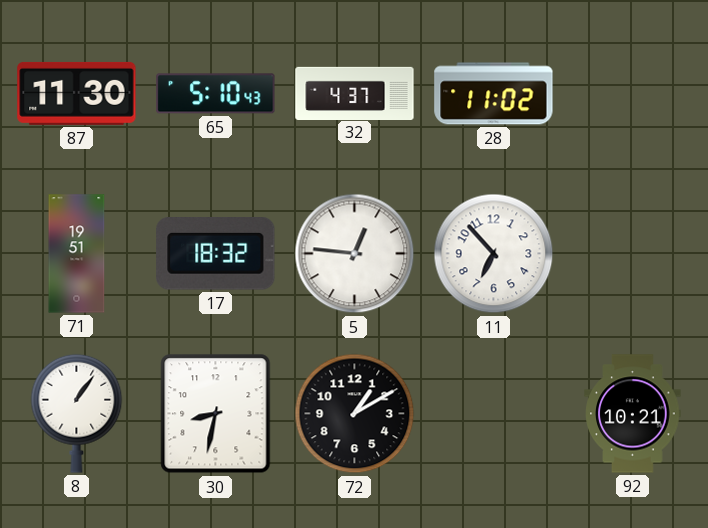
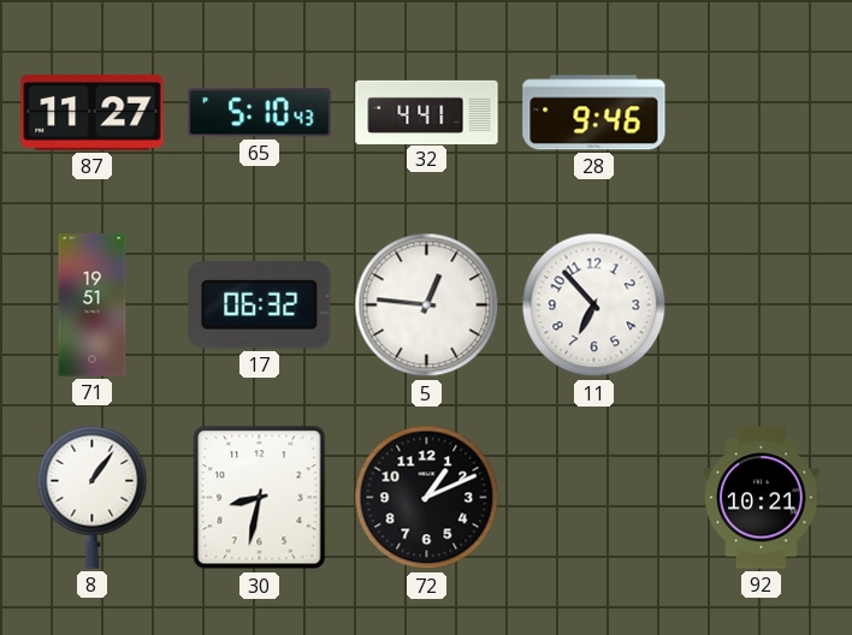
87: 11:30 -> 11:27
32: 4:37 -> 4:41
28: 11:02 -> 9:46
17: 18:32 -> 06:32
72: 1:10 -> 1:11
